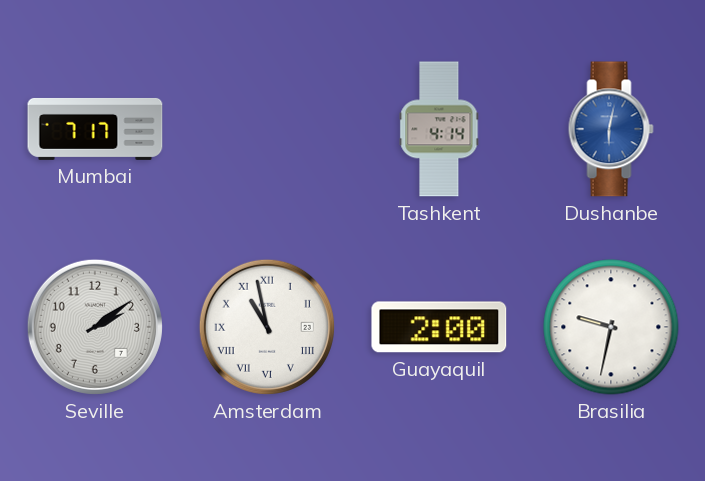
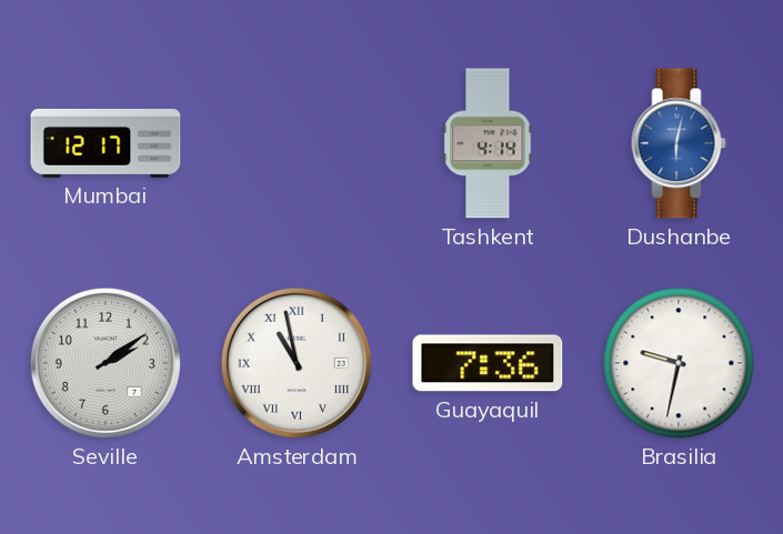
Mumbai: 7:17 -> 12:17
Guayaquil: 2:00 -> 7:36
